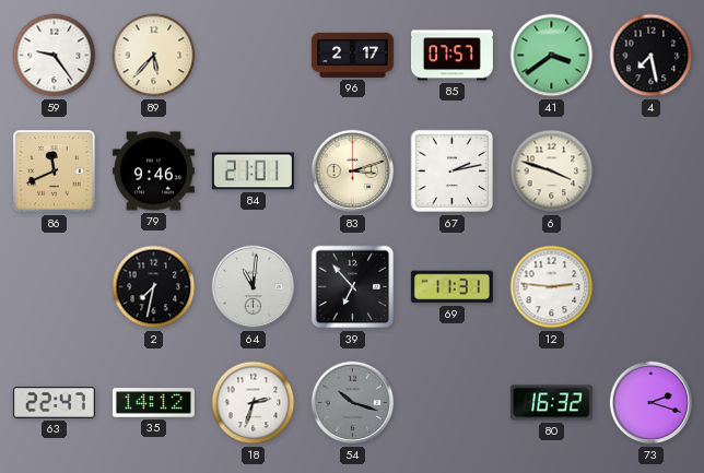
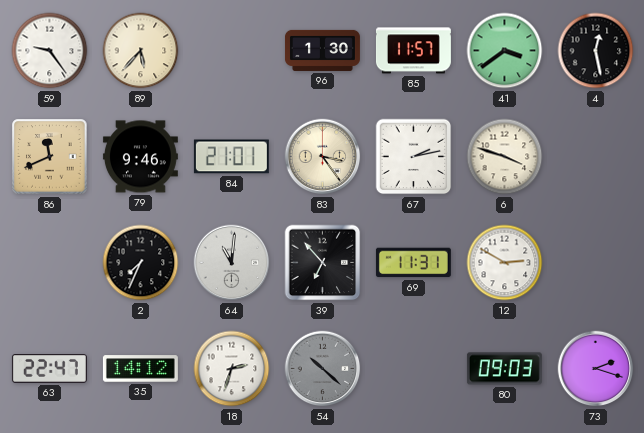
96: 2:17 -> 1:30
85: 07:57 -> 11:57
4: 7:28 -> 12:28
83: 3:12 -> 3:24
2: 7:32 -> 7:34
12: 2:46 -> 2:50
54: 10:18 -> 10:22
80: 16:32 -> 09:03
